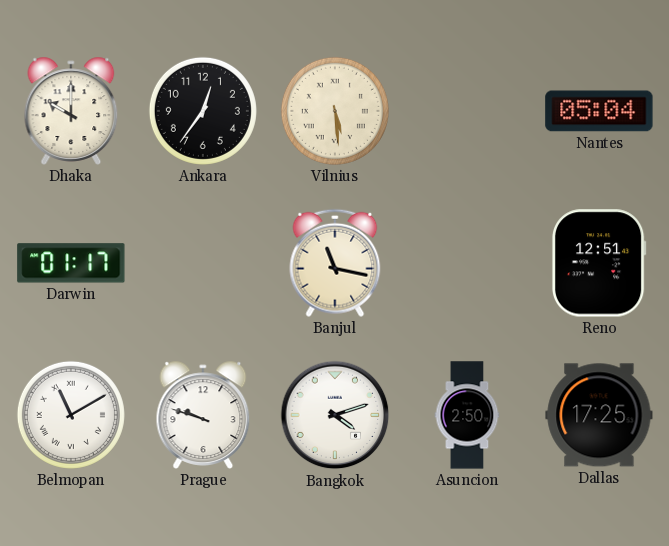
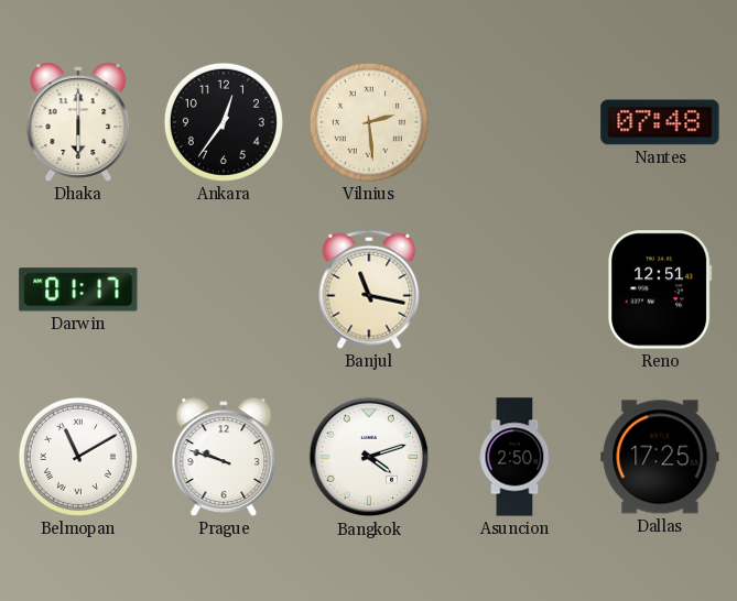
Dhaka: 10:00 -> 6:00
Vilnius: 5:29 -> 2:29
Nantes: 05:04 -> 07:48
